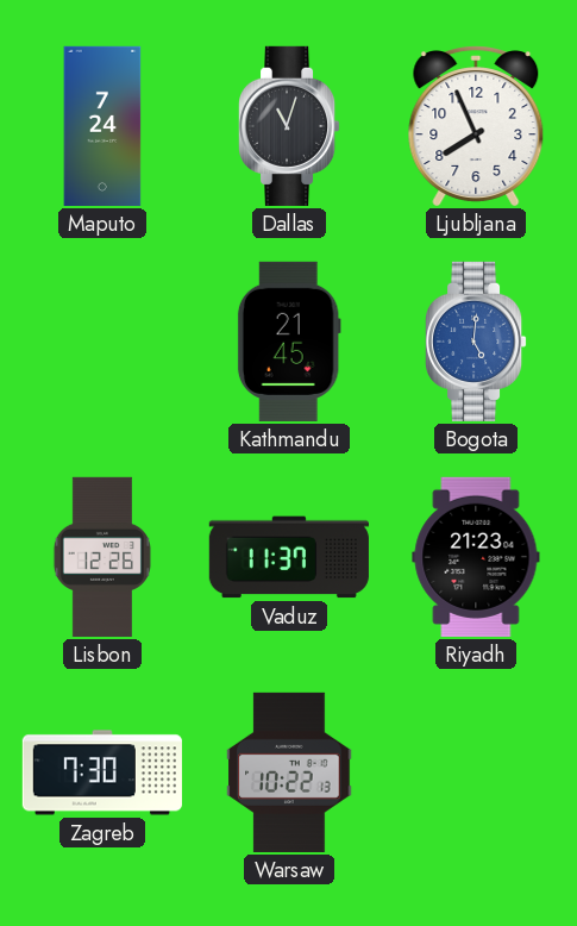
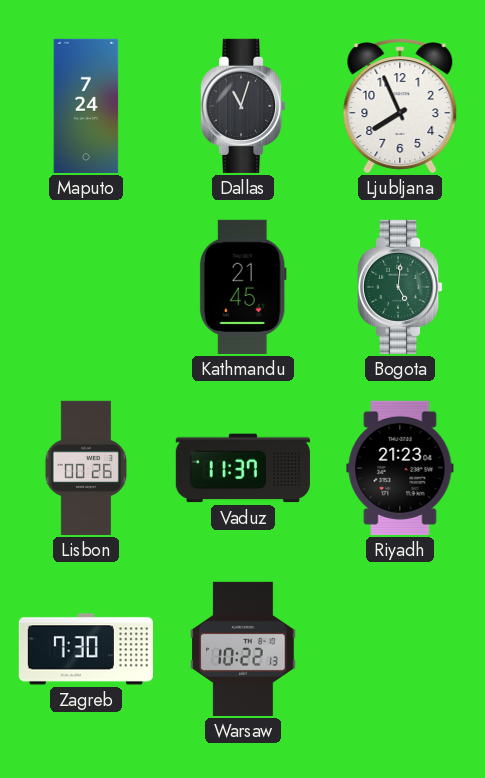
Bogota dial: blue -> green
Lisbon: 12:26 -> 00:26
